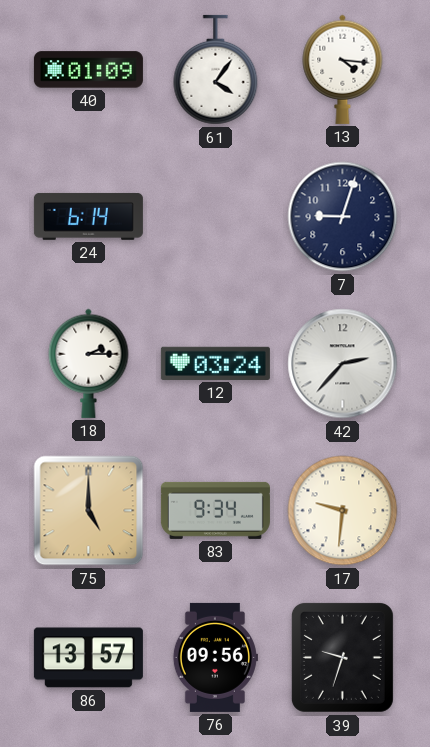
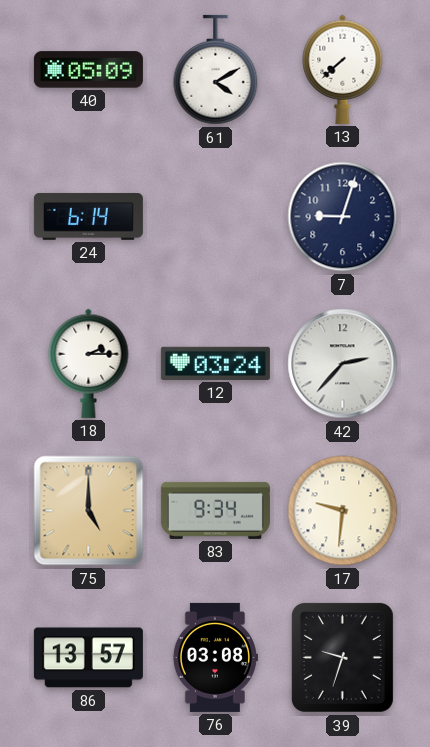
40: 01:09 -> 05:09
61: 4:06 -> 4:10
13: 4:16 -> 7:38
76: 09:56 -> 03:08
